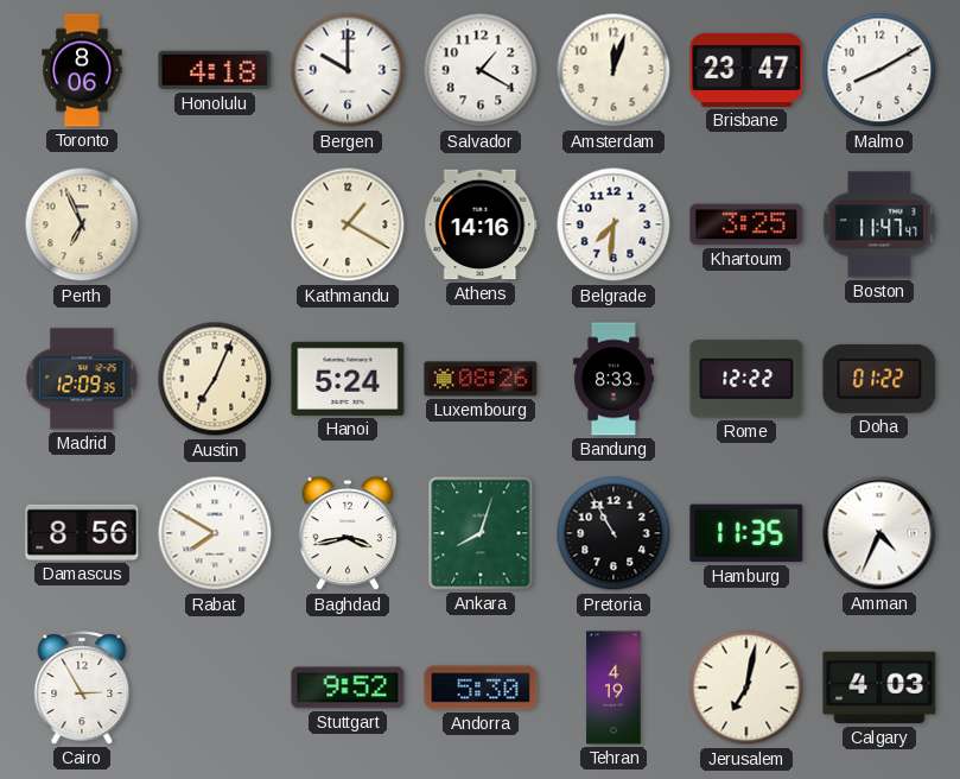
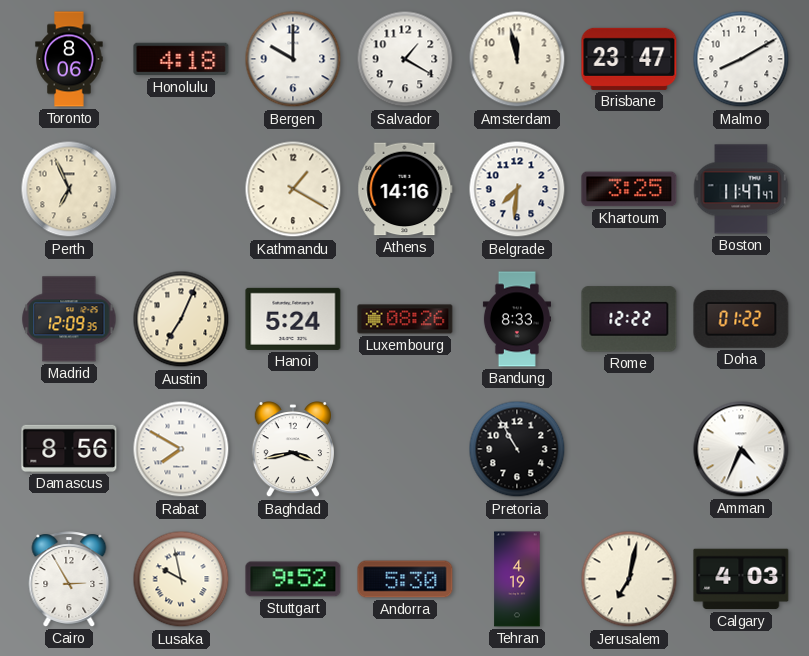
Amsterdam: 12:03 -> 11:58
Ankara: 8:03 -> none
Hamburg: 11:35 -> none
Lusaka: none -> 9:58
